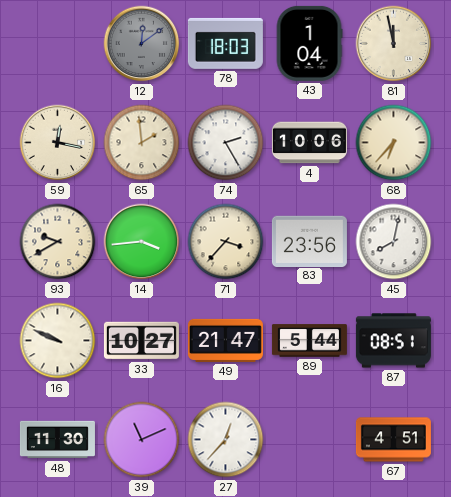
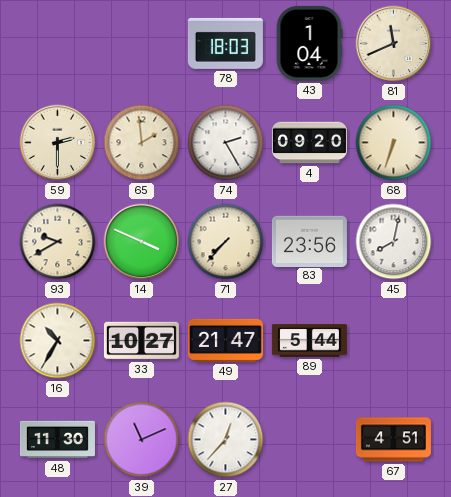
12: 12:09 -> none
81: 11:58 -> 11:41
59: 12:17 -> 2:30
4: 10:06 -> 09:20
68: 6:37 -> 6:33
14: 3:44 -> 3:49
71: 3:37 -> 7:37
16: 9:49 -> 10:35
87: 08:51 -> none
